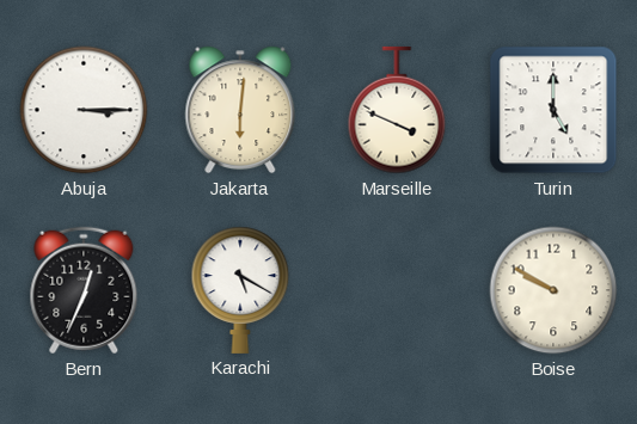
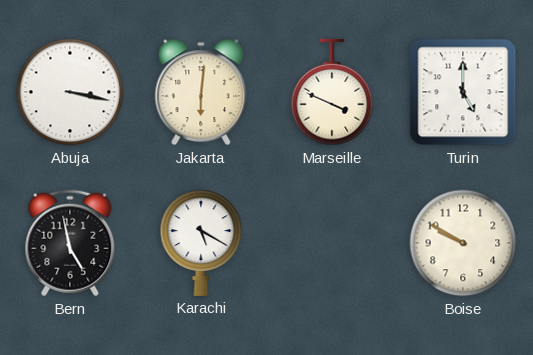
Abuja: 3:15 -> 3:17
Bern: 12:34 -> 4:58
